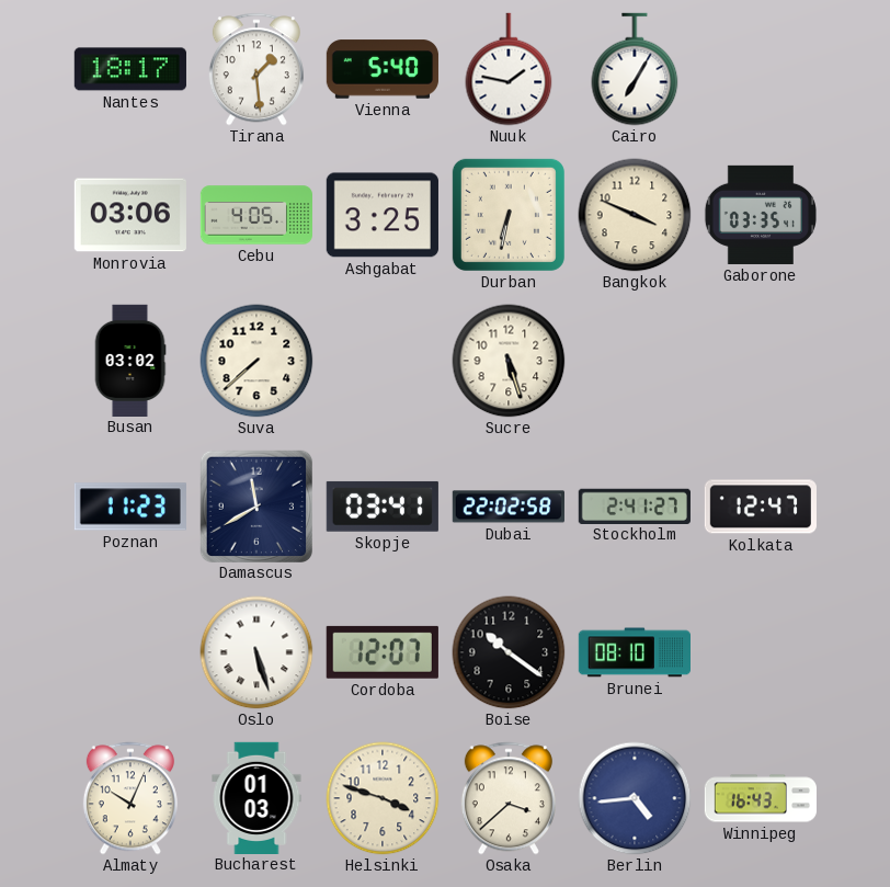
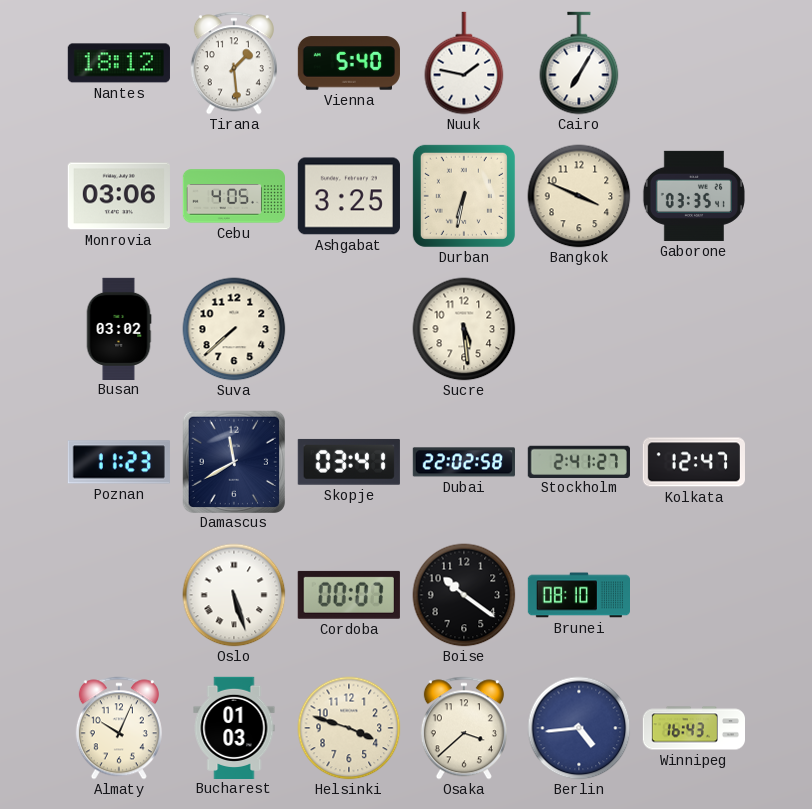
Nantes: 18:17 -> 18:12
Sucre: 5:27 -> 5:29
Cordoba: 12:07 -> 00:07
